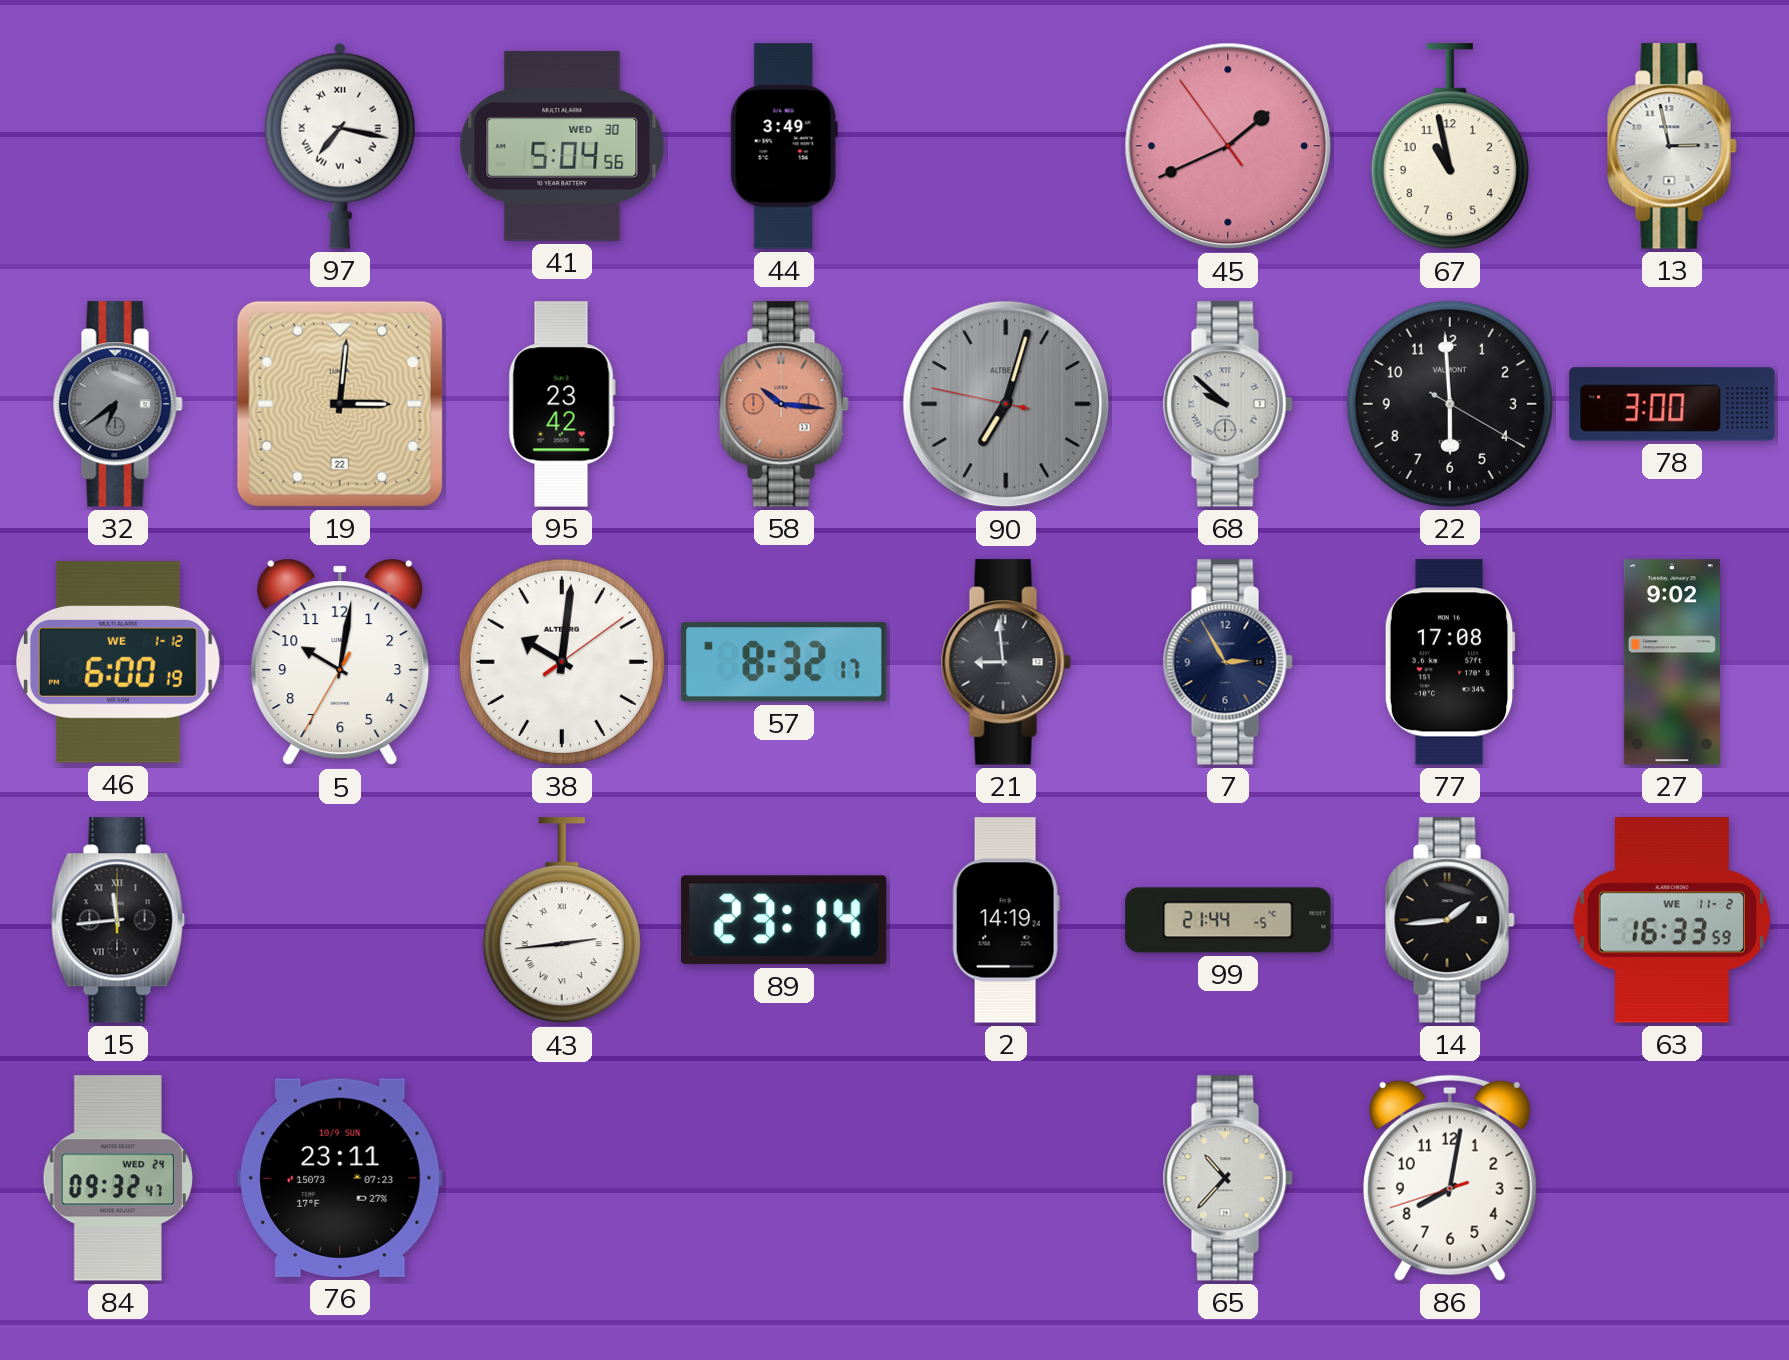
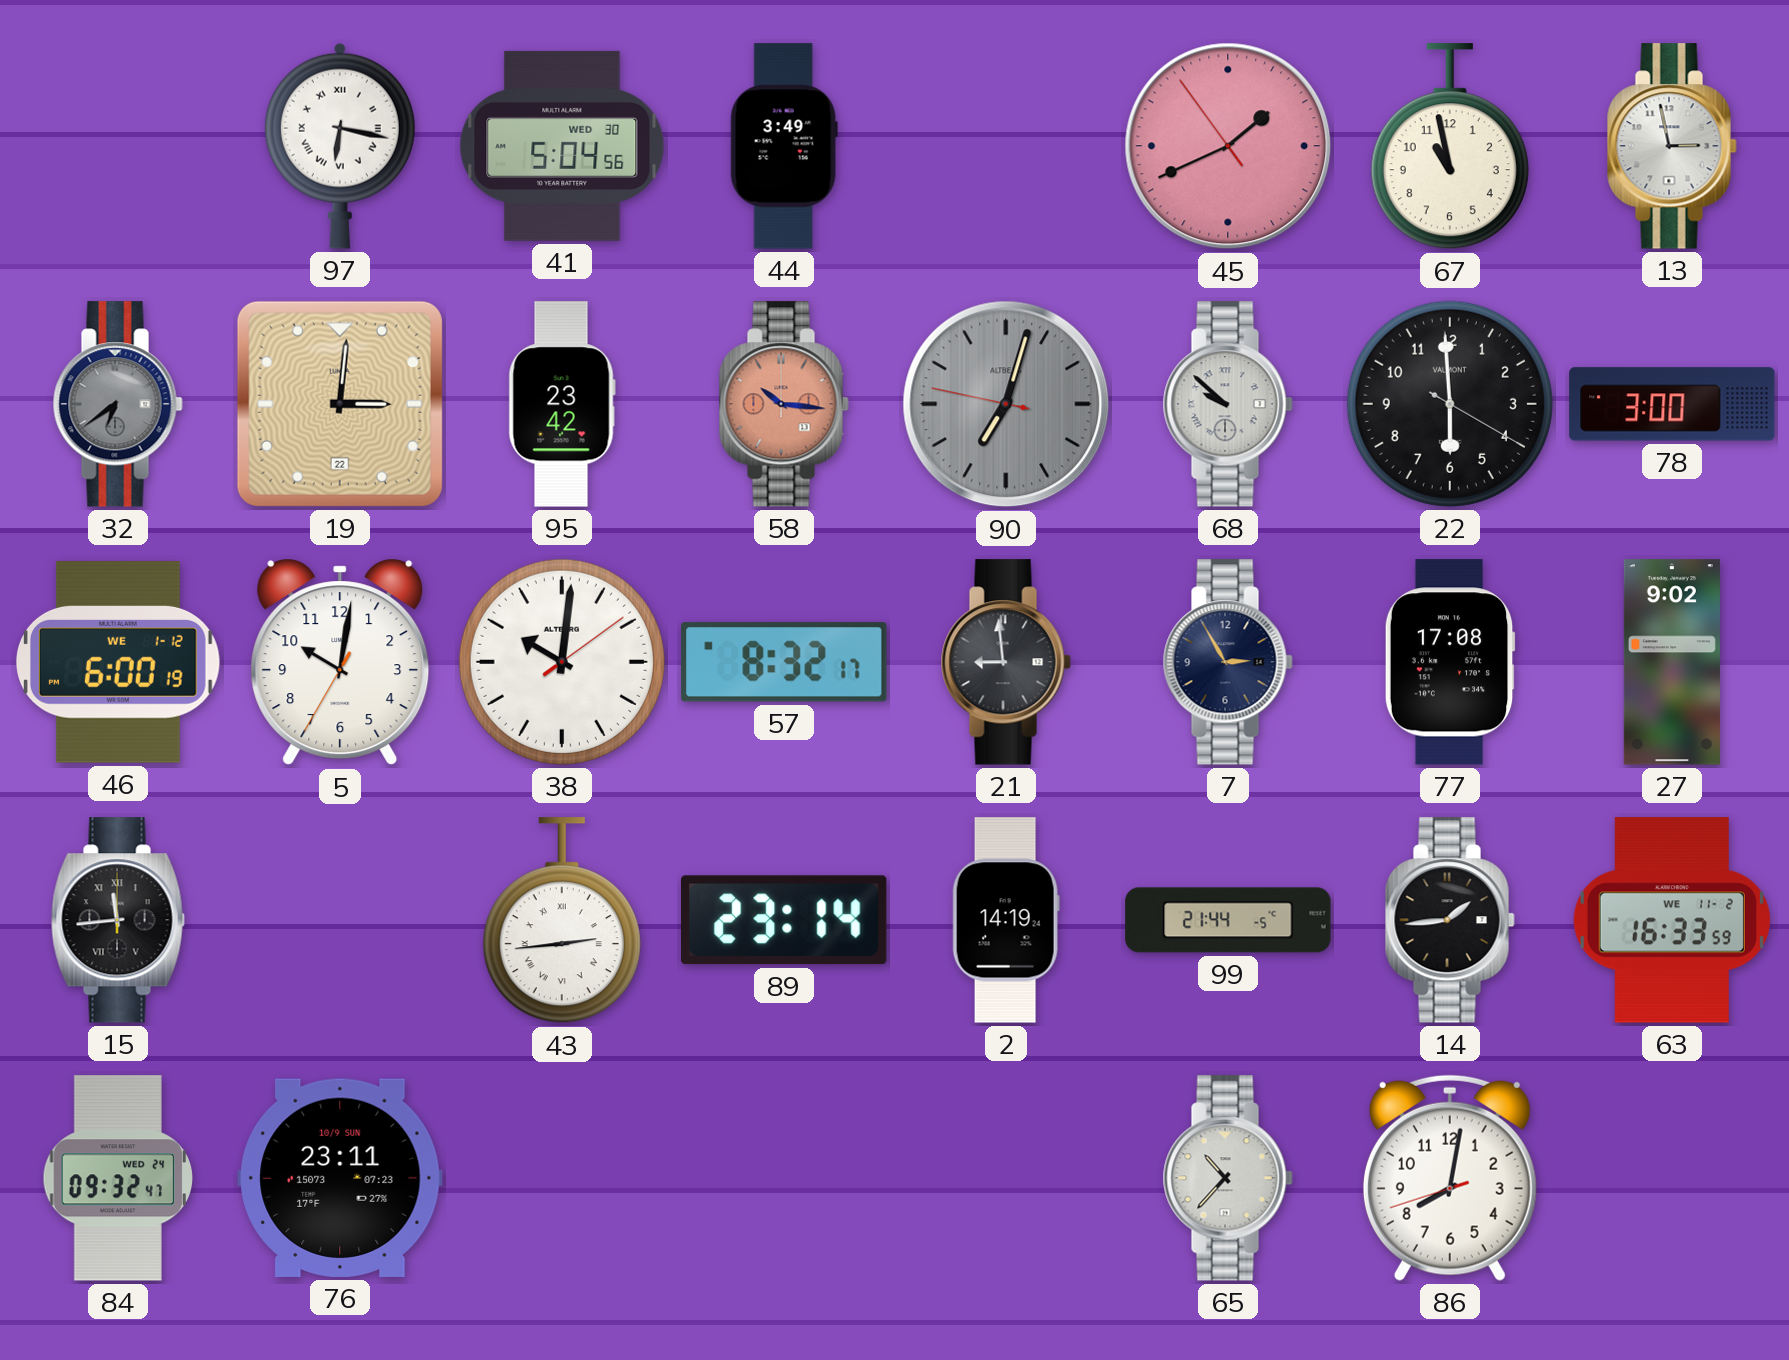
97: 7:17 -> 6:17
